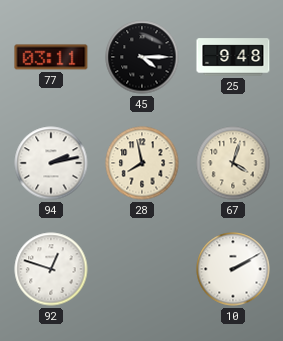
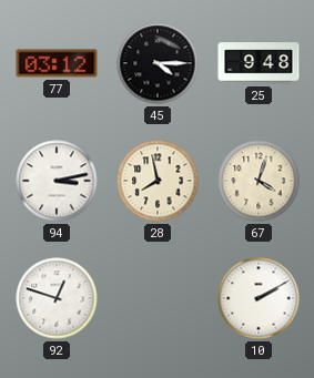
77: 03:11 -> 03:12
94: 2:13 -> 3:13
